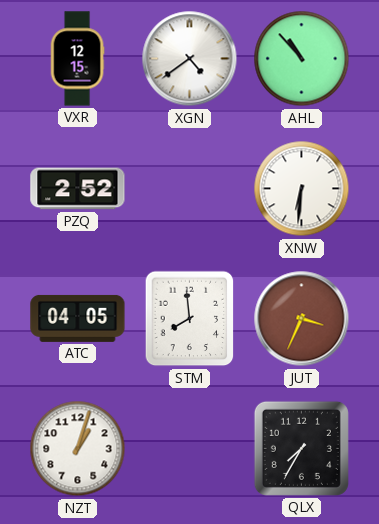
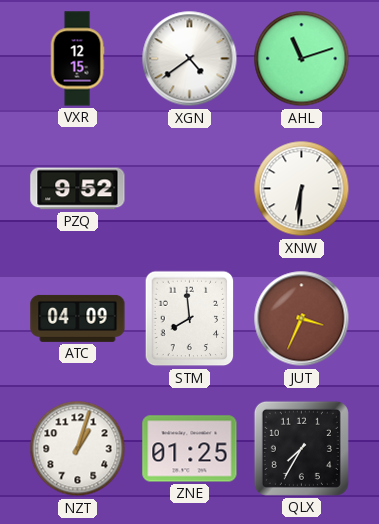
AHL: 10:53 -> 11:12
PZQ: 2:52 -> 9:52
ATC: 04:05 -> 04:09
ZNE: none -> 01:25
